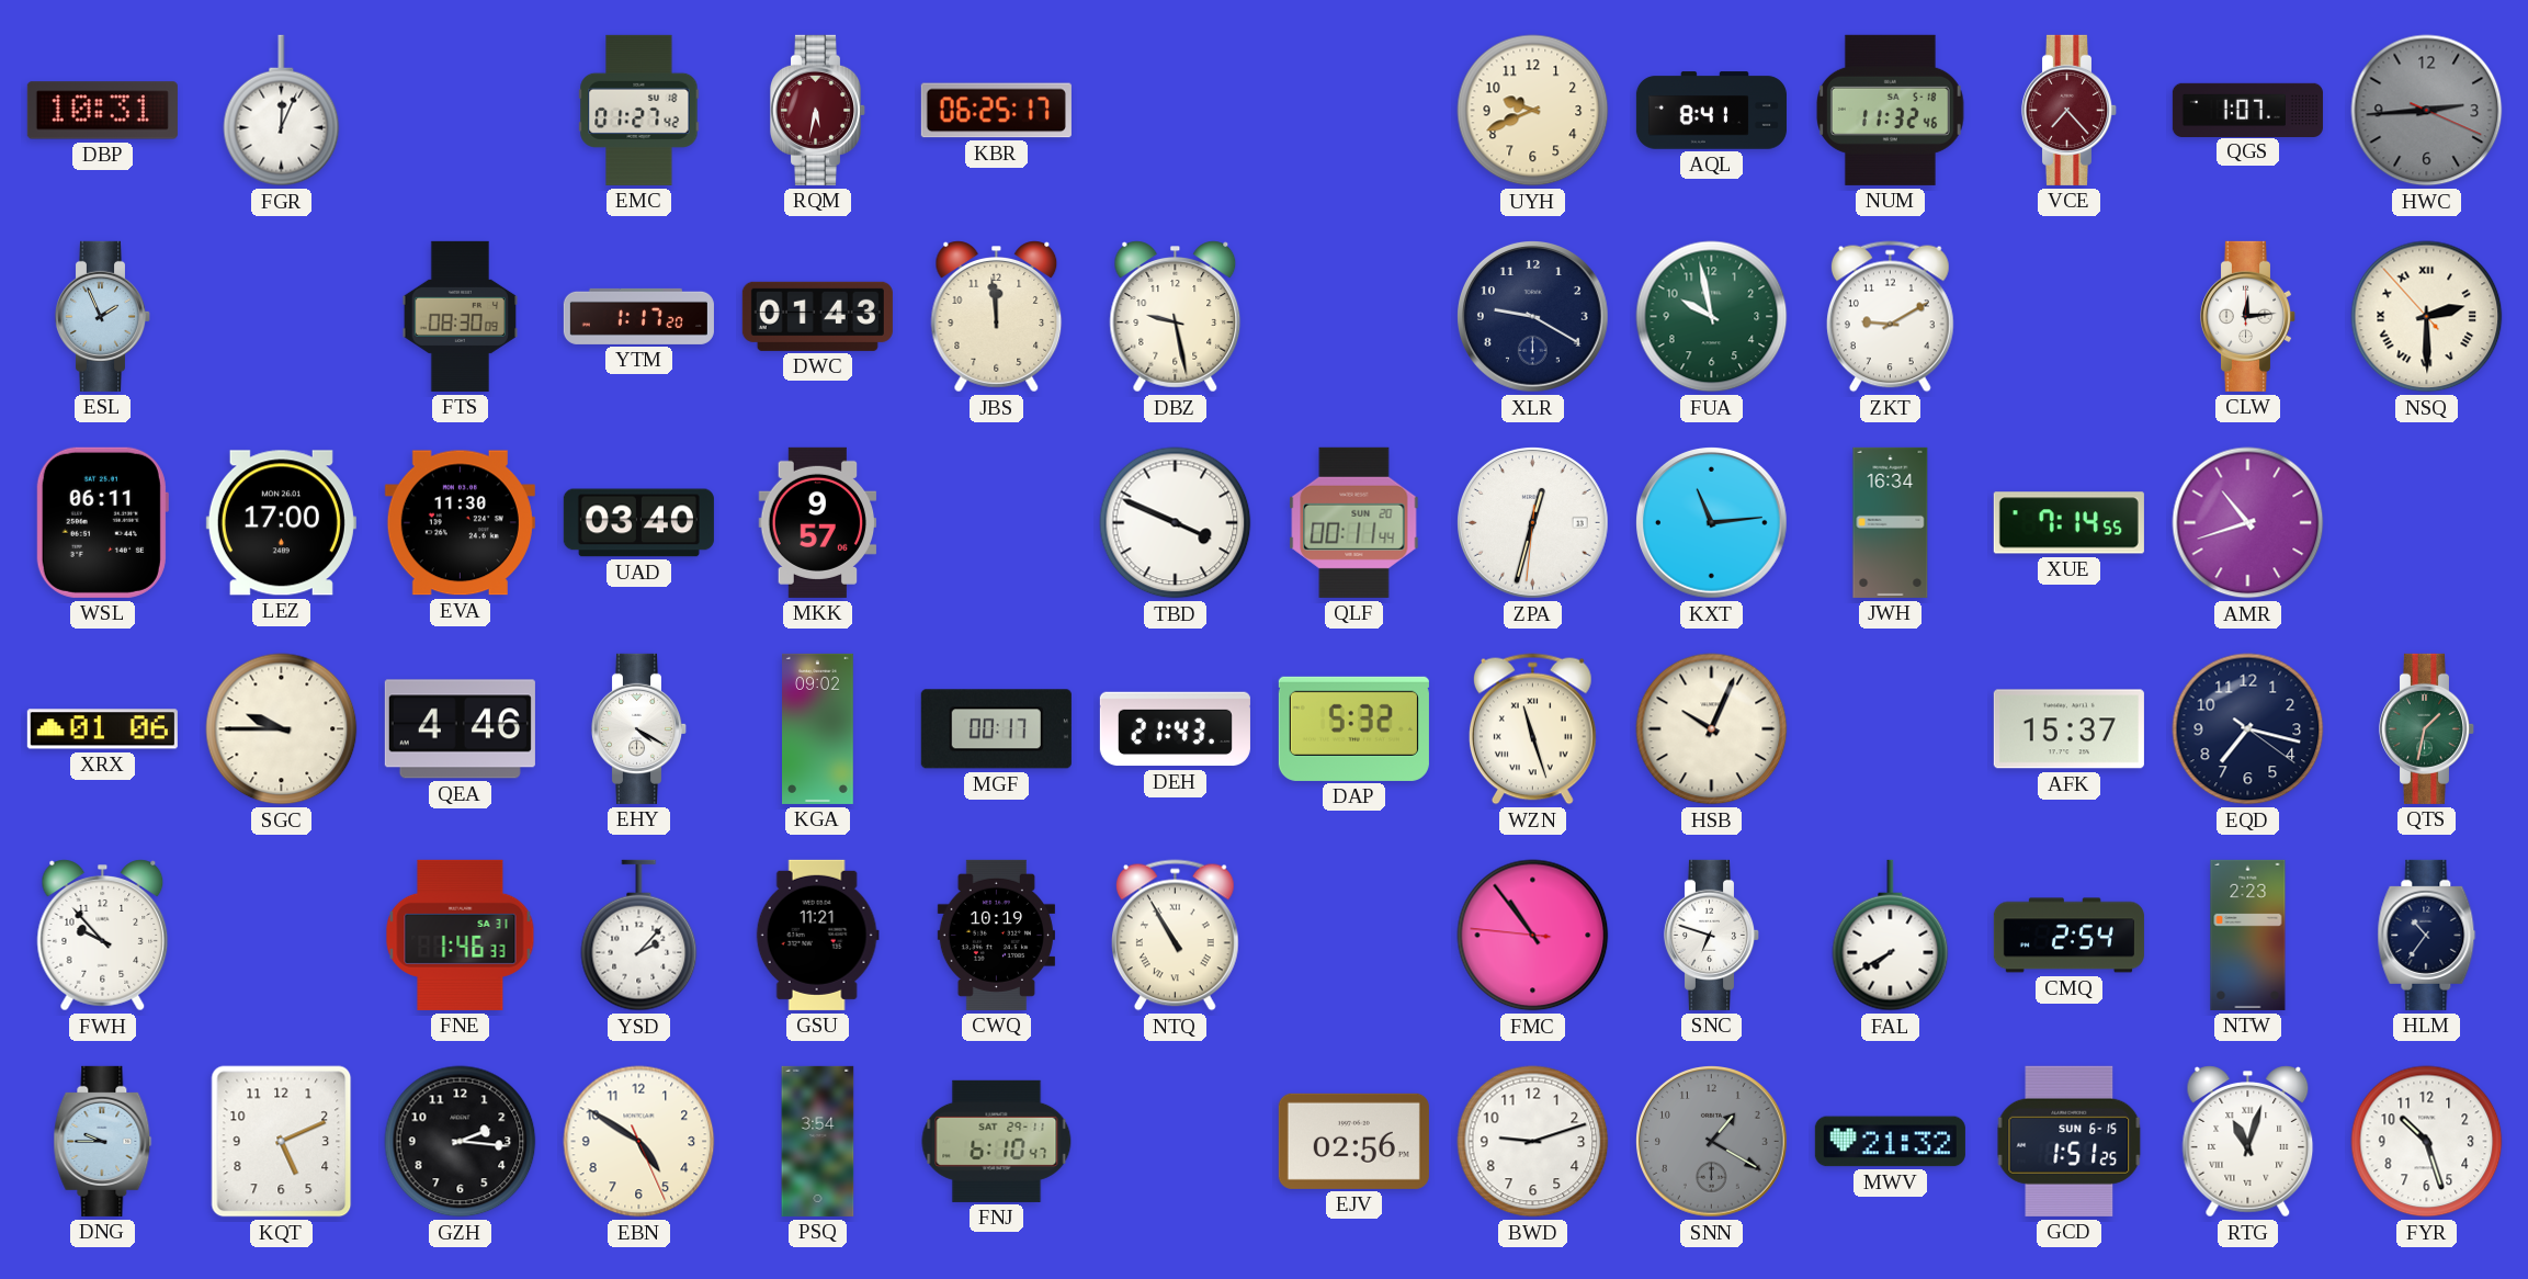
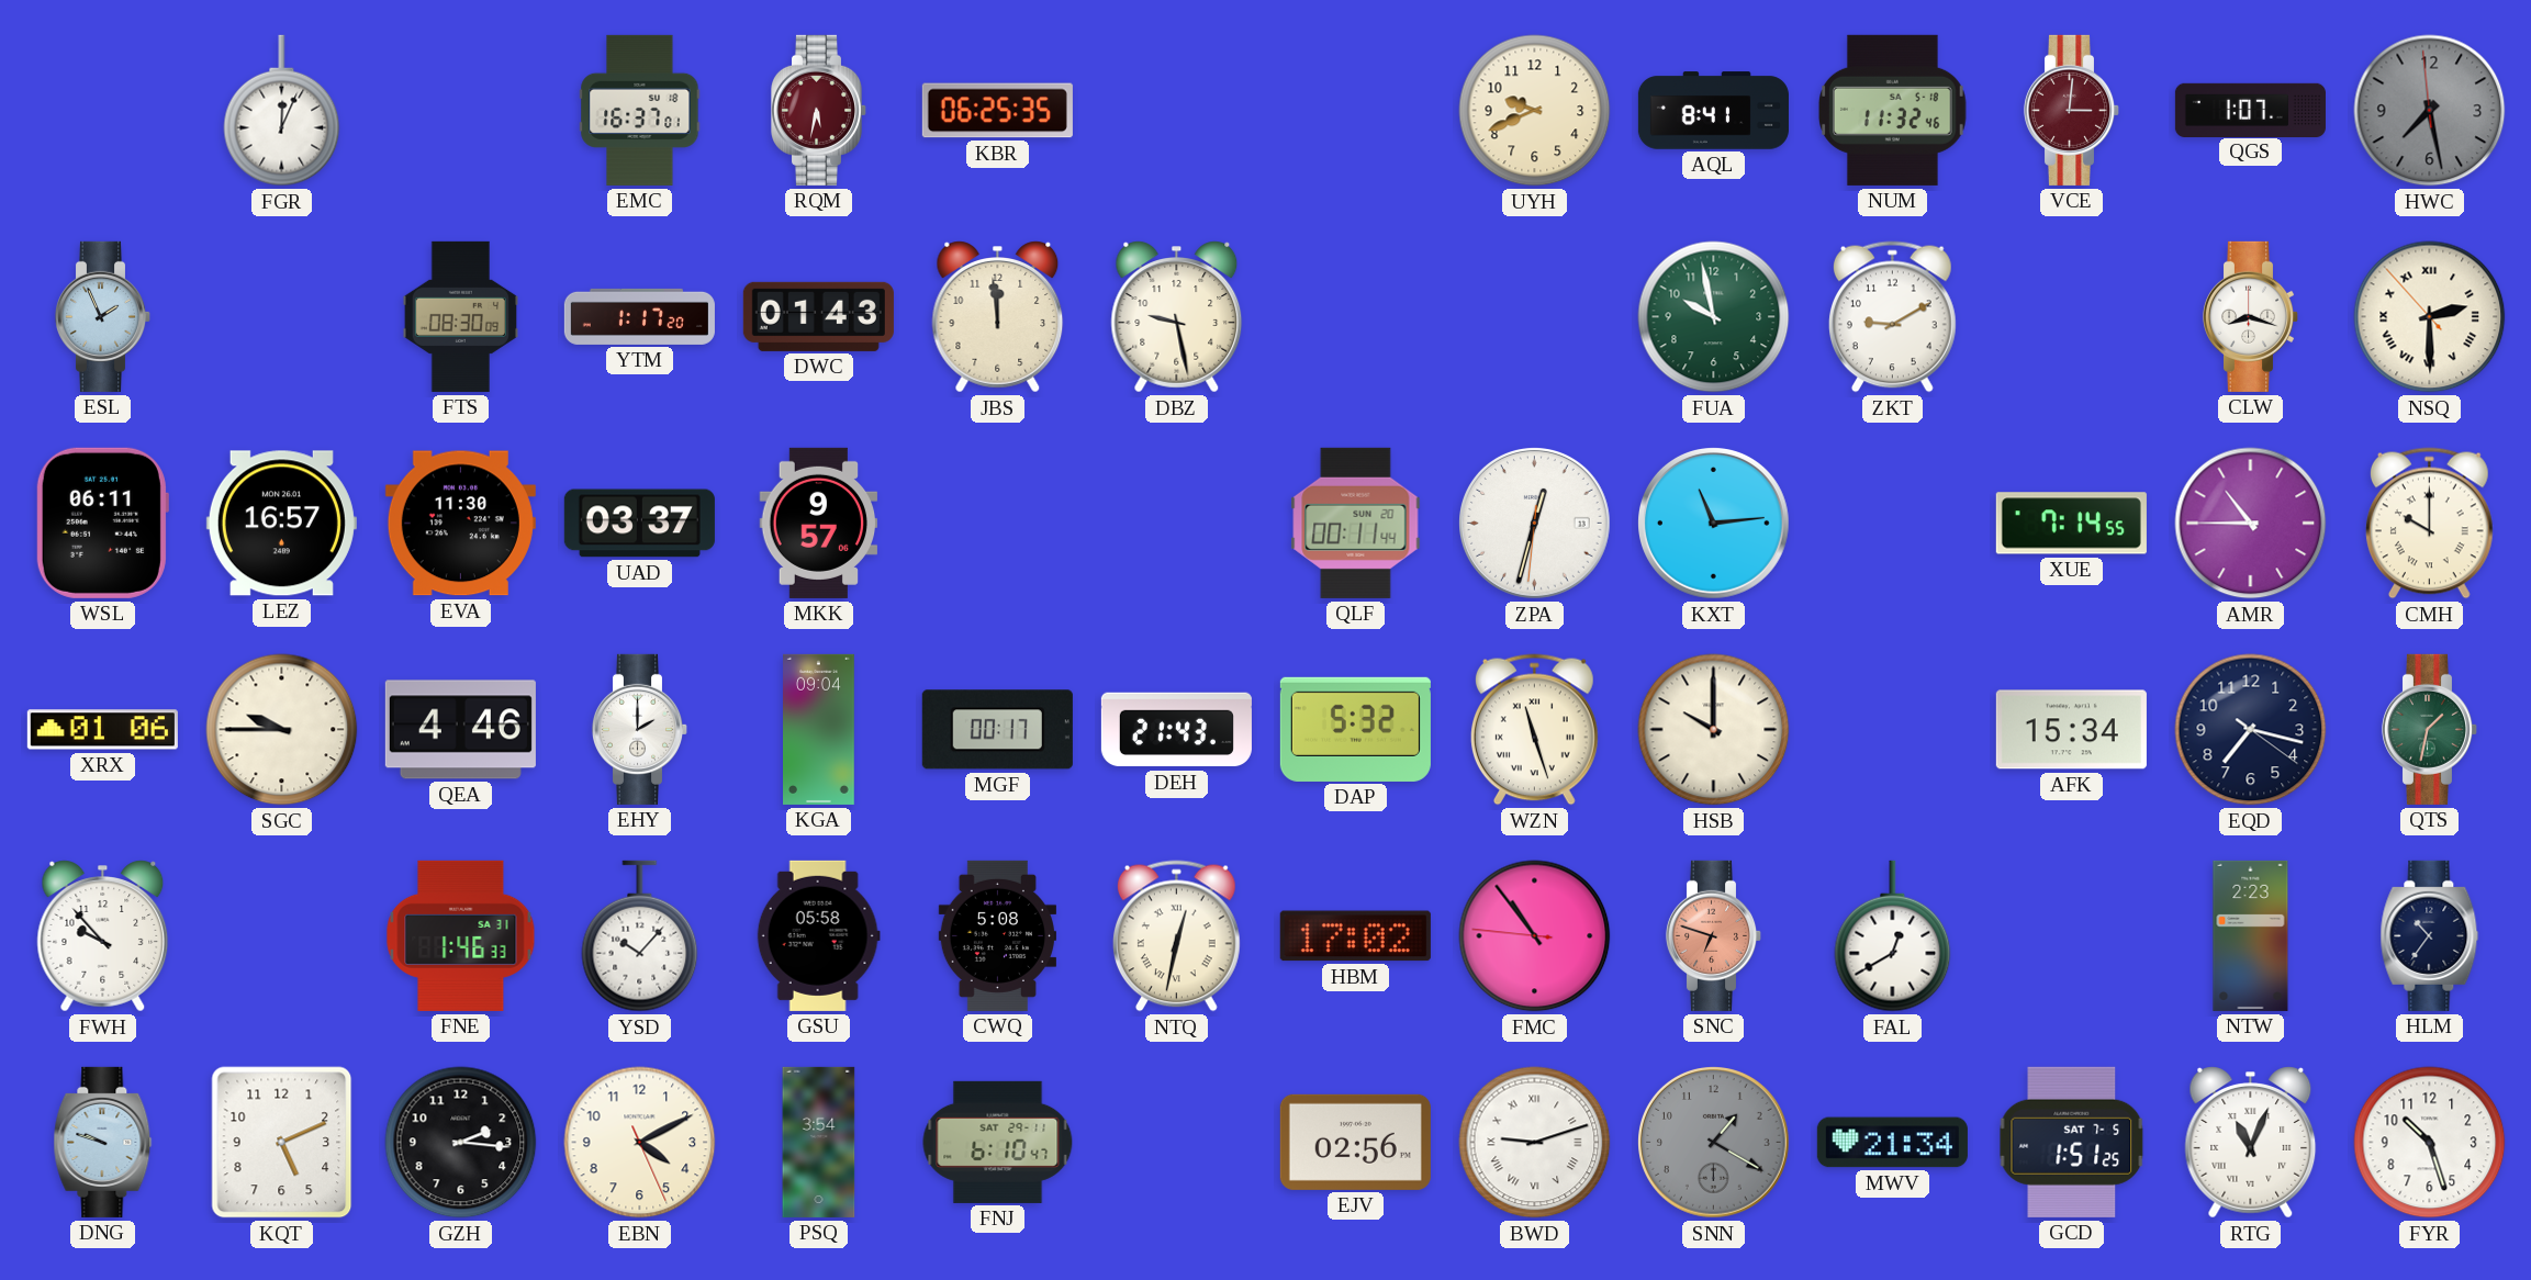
DBP: 10:31 -> none
EMC: 01:27 -> 16:37
KBR: 06:25:17 -> 06:25:35
VCE: 7:23 -> 3:01
HWC: 2:44 -> 7:27
XLR: 9:20 -> none
CLW: 12:14 -> 8:18
LEZ: 17:00 -> 16:57
UAD: 03:40 -> 03:37
TBD: 3:49 -> none
JWH: 16:34 -> none
AMR: 10:42 -> 10:45
CMH: none -> 10:00
EHY: 4:20 -> 2:00
KGA: 09:02 -> 09:04
HSB: 10:04 -> 10:00
AFK: 15:37 -> 15:34
YSD: 2:07 -> 10:07
GSU: 11:21 -> 05:58
CWQ: 10:19 -> 5:08
NTQ: 10:55 -> 12:32
HBM: none -> 17:02
SNC dial: white -> salmon
FAL: 7:40 -> 12:40
CMQ: 2:54 -> none
DNG: 9:45 -> 9:48
EBN: 4:50 -> 4:10
BWD numerals: Arabic -> Roman
MWV: 21:32 -> 21:34
GCD date: SUN 6-15 -> SAT 7-5
RTG: 11:03 -> 11:04
